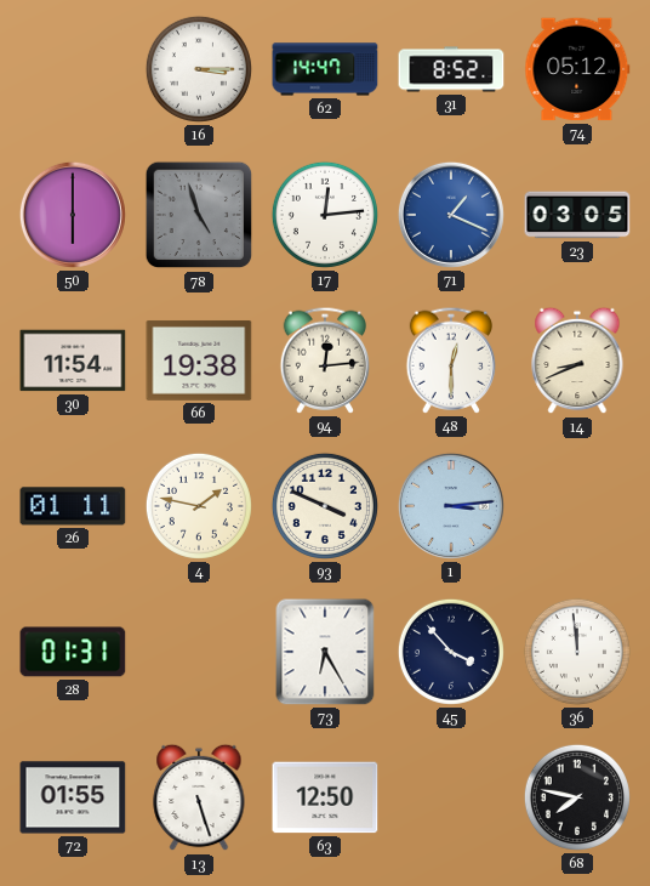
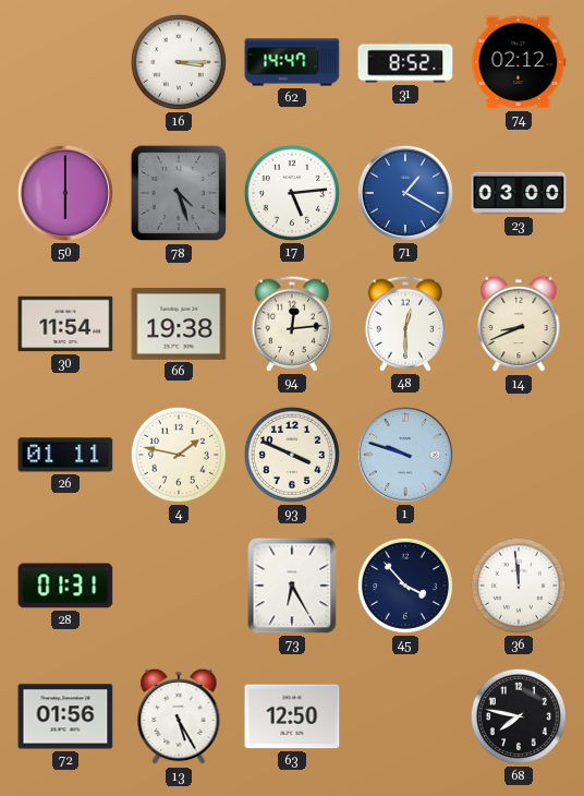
74: 05:12 -> 02:12
78: 4:57 -> 4:27
17: 12:14 -> 5:14
71: 1:19 -> 1:20
23: 03:05 -> 03:00
1: 3:14 -> 9:48
72: 01:55 -> 01:56
13: 5:27 -> 5:25
